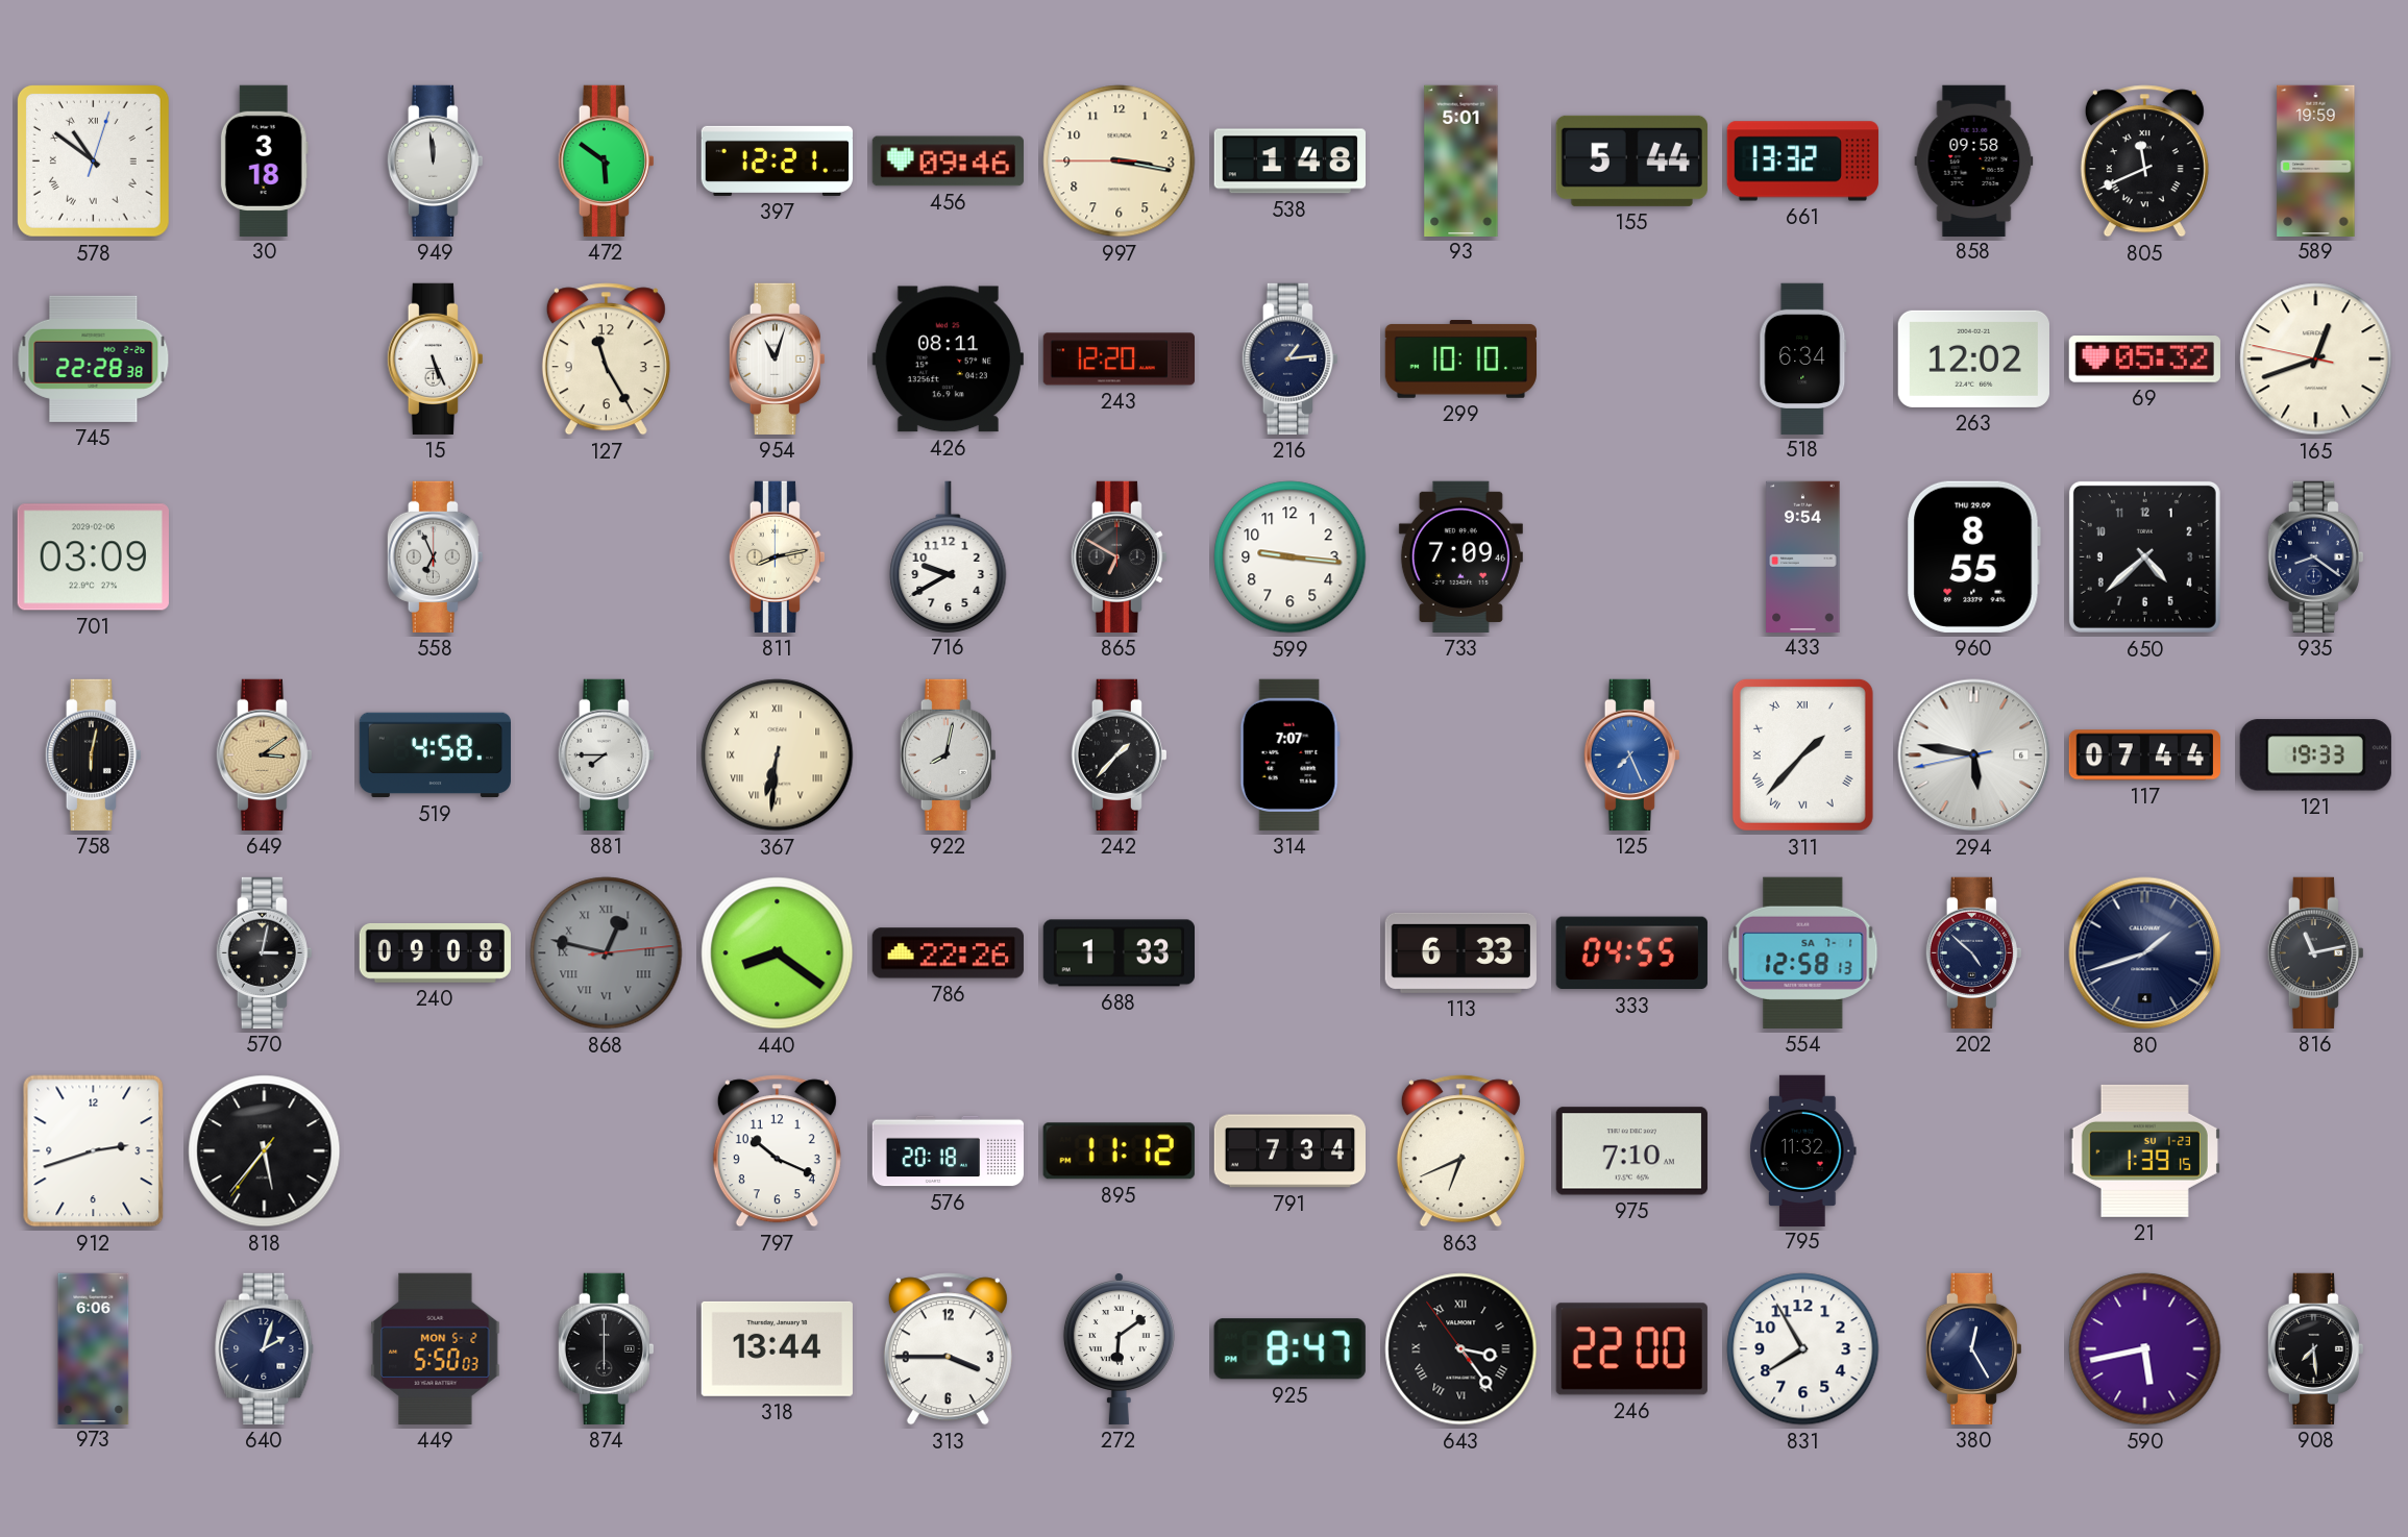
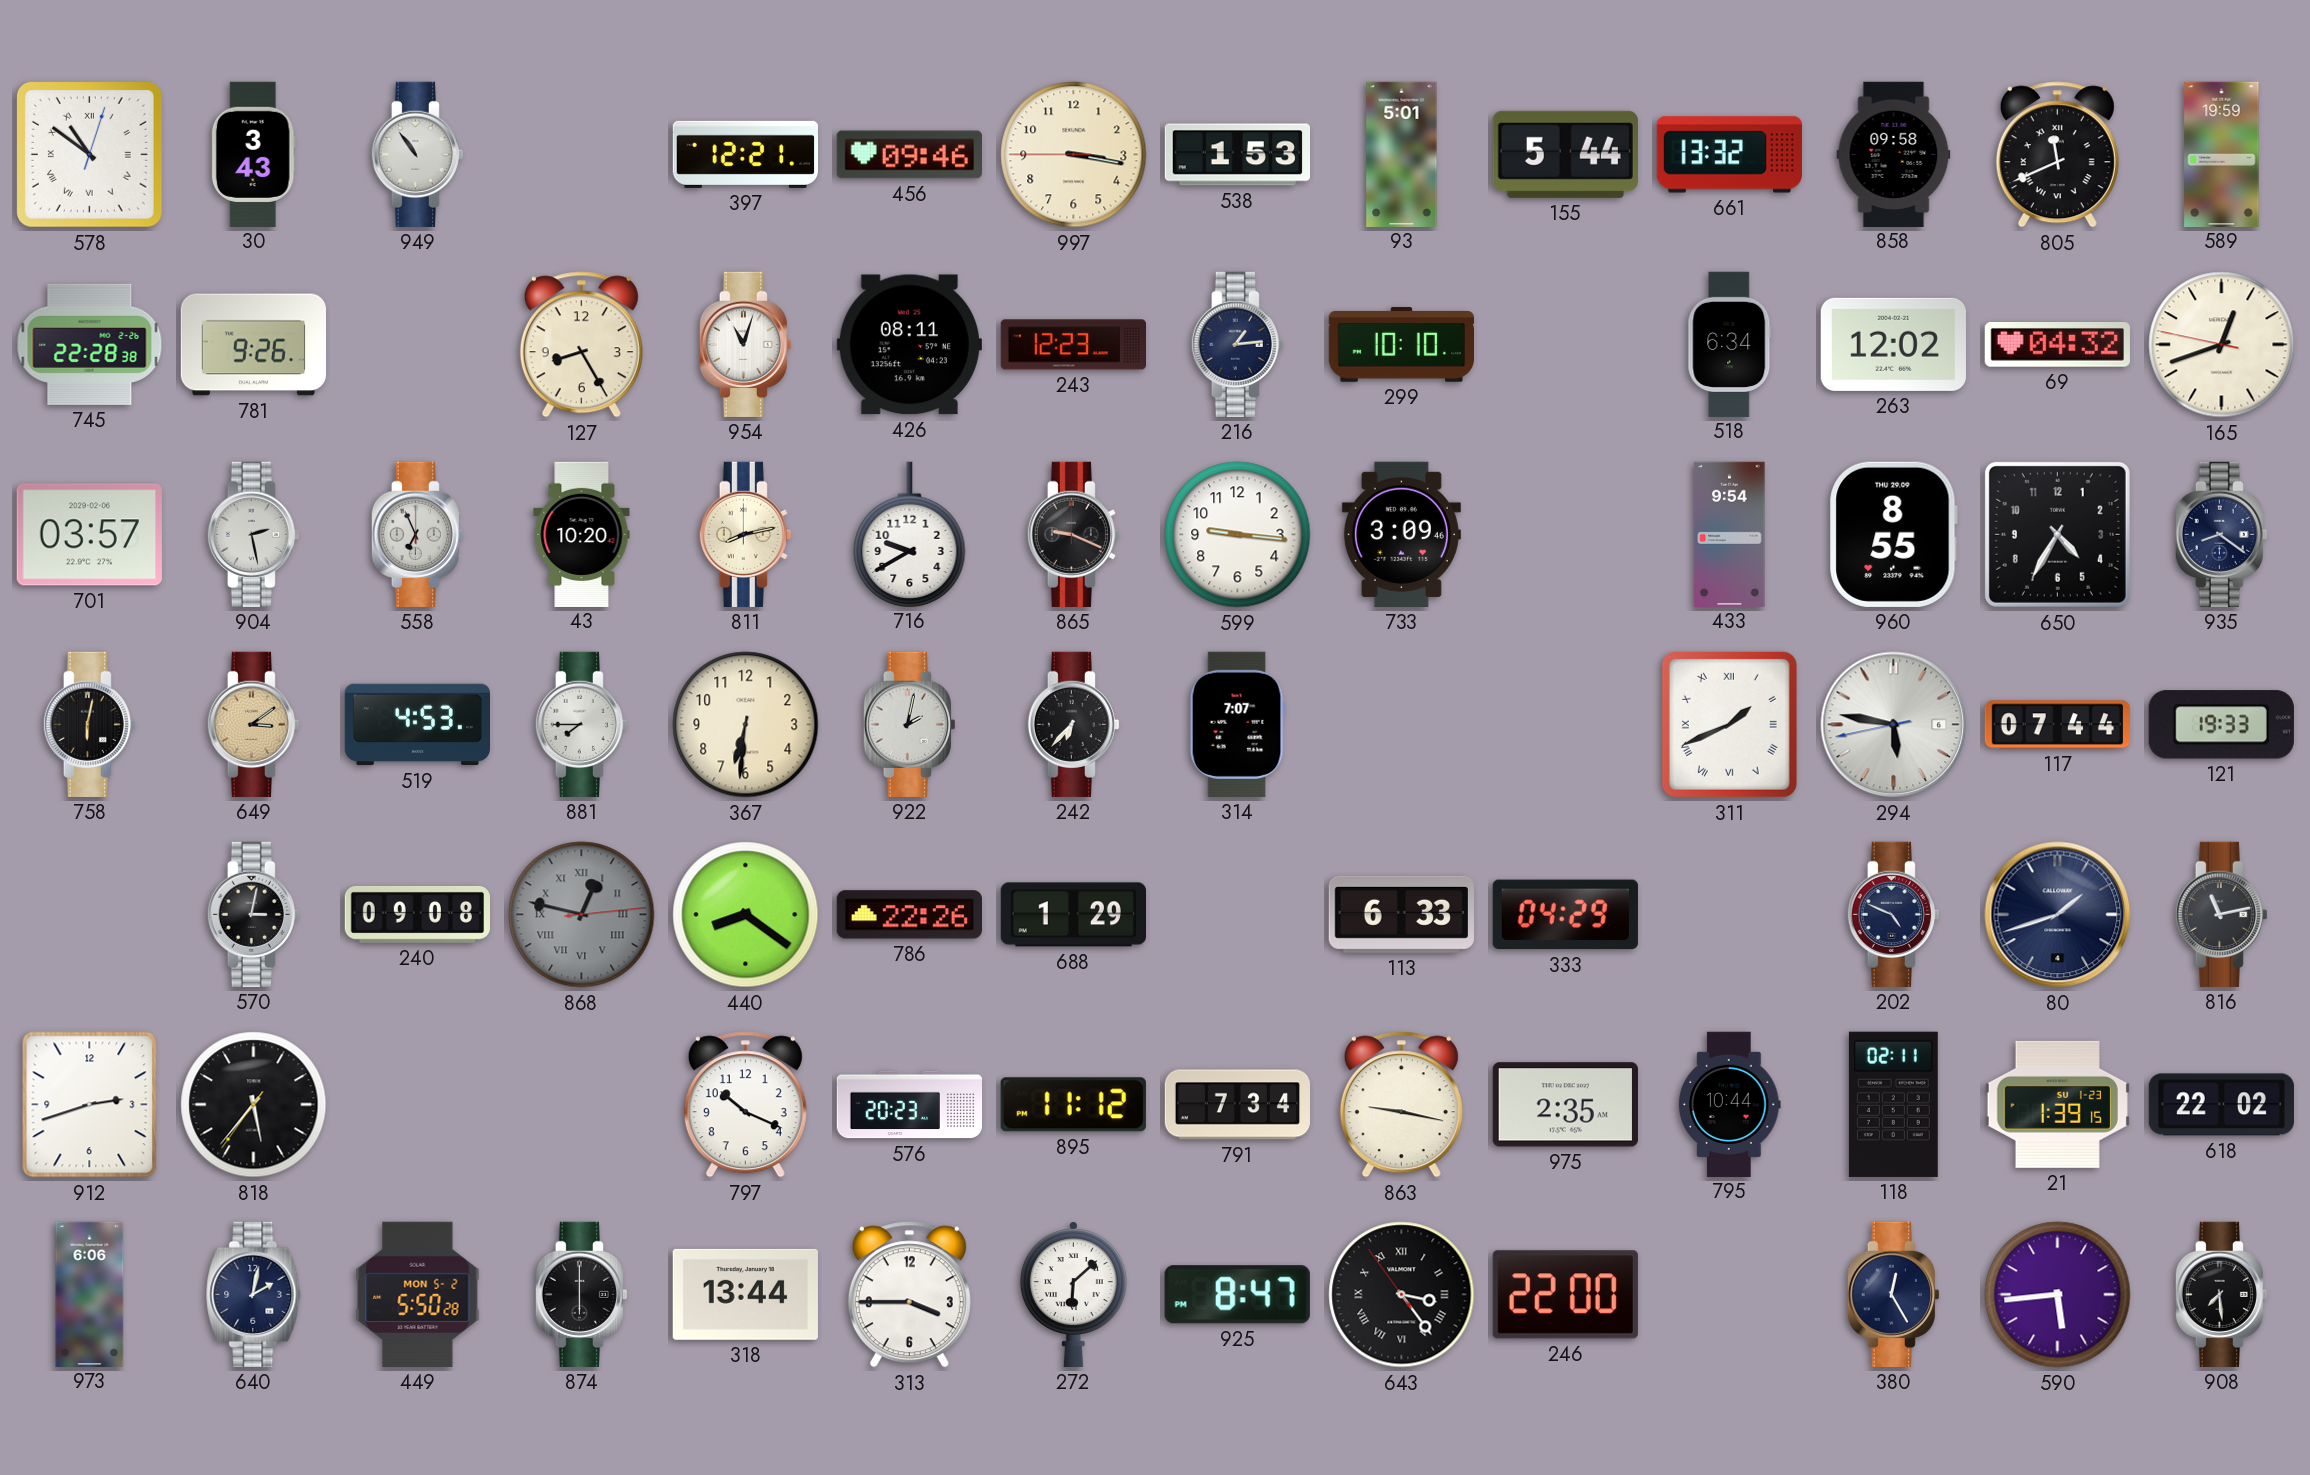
30: 3:18 -> 3:43
949: 11:59 -> 10:54
472: 5:51 -> none
538: 1:48 -> 1:53
781: none -> 9:26
15: 5:26 -> none
127: 11:25 -> 8:25
243: 12:20 -> 12:23
69: 05:32 -> 04:32
701: 03:09 -> 03:57
904: none -> 2:28
43: none -> 10:20
865: 6:50 -> 9:19
733: 7:09 -> 3:09
650: 4:38 -> 4:35
519: 4:58 -> 4:53
367 numerals: Roman -> Arabic
922: 8:02 -> 2:02
242: 1:37 -> 6:37
125: 7:26 -> none
311: 1:37 -> 1:41
688: 1:33 -> 1:29
333: 04:55 -> 04:29
554: 12:58 -> none
202: 4:52 -> 4:49
576: 20:18 -> 20:23
863: 6:41 -> 9:17
975: 7:10 -> 2:35
795: 11:32 -> 10:44
118: none -> 02:11
618: none -> 22:02
640: 2:03 -> 2:02
449: 5:50:03 -> 5:50:28
272: 6:09 -> 6:08
831: 7:55 -> none
590: 5:43 -> 5:44
